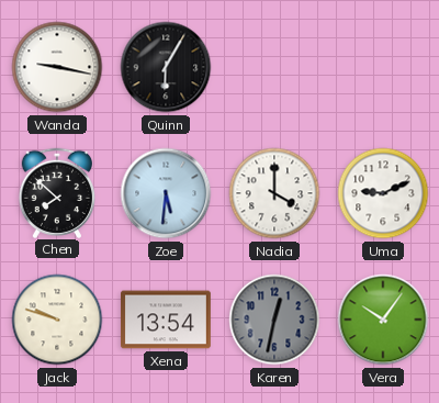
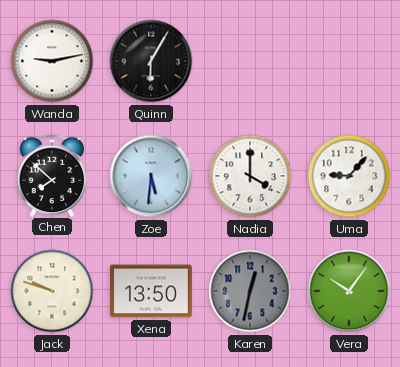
Wanda: 9:17 -> 9:13
Uma: 9:11 -> 9:07
Xena: 13:54 -> 13:50
